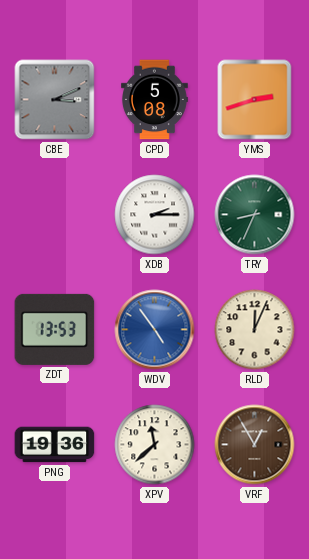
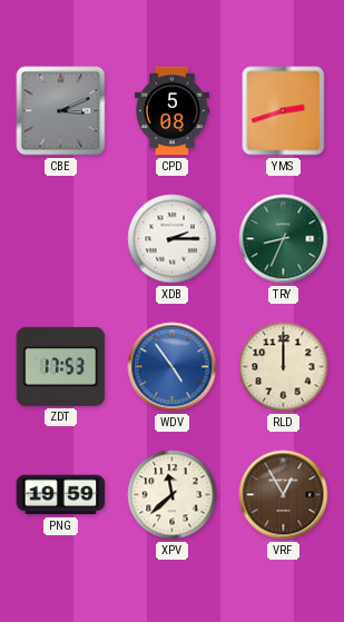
ZDT: 13:53 -> 17:53
RLD: 12:04 -> 12:00
PNG: 19:36 -> 19:59
